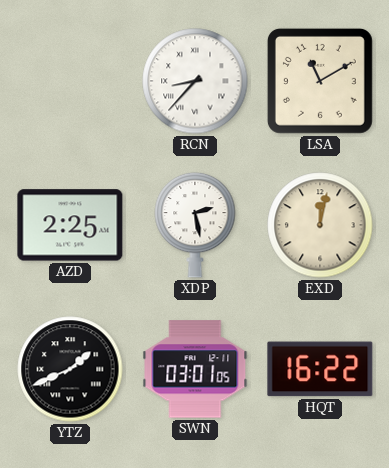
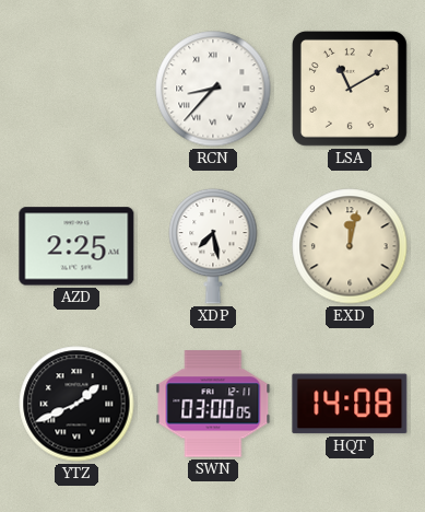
XDP: 2:28 -> 7:28
SWN: 03:01 -> 03:00
HQT: 16:22 -> 14:08
